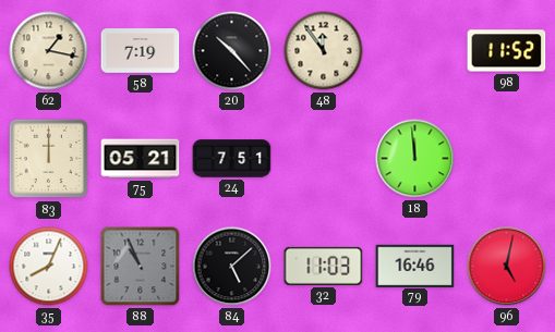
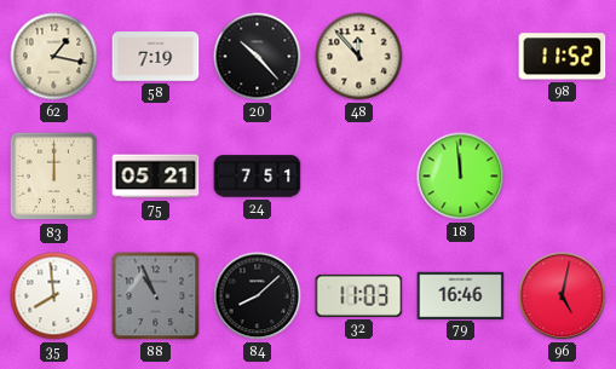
48: 11:54 -> 11:53
35: 8:04 -> 7:59
84: 5:08 -> 8:08
